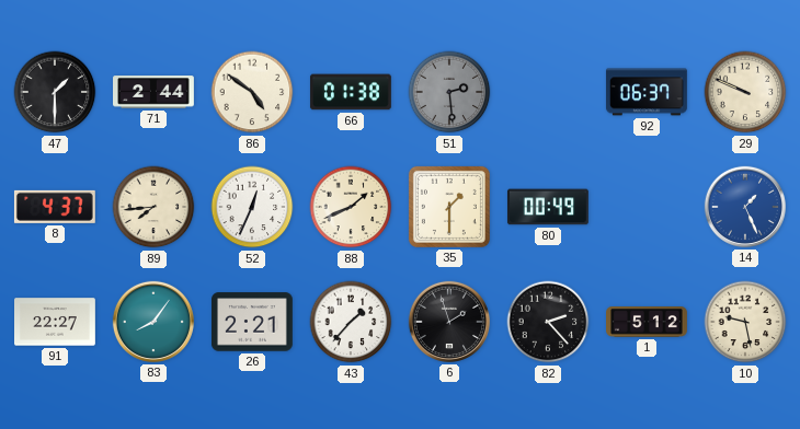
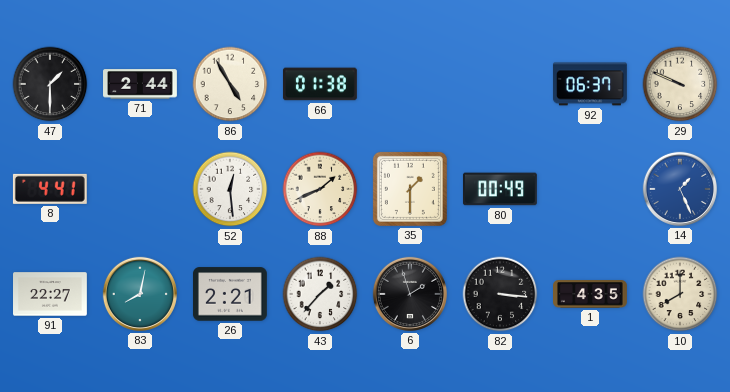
86: 4:51 -> 4:55
51: 2:29 -> none
8: 4:37 -> 4:41
89: 7:44 -> none
52: 12:34 -> 12:29
83: 8:06 -> 8:02
82: 2:23 -> 3:16
1: 5:12 -> 4:35
10: 9:28 -> 8:00
